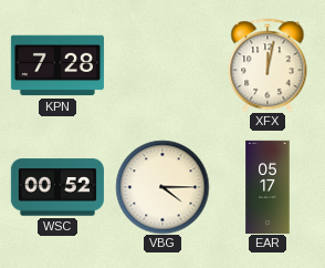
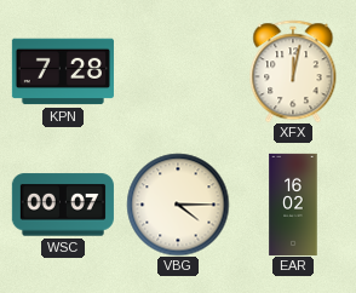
WSC: 00:52 -> 00:07
EAR: 05:17 -> 16:02
